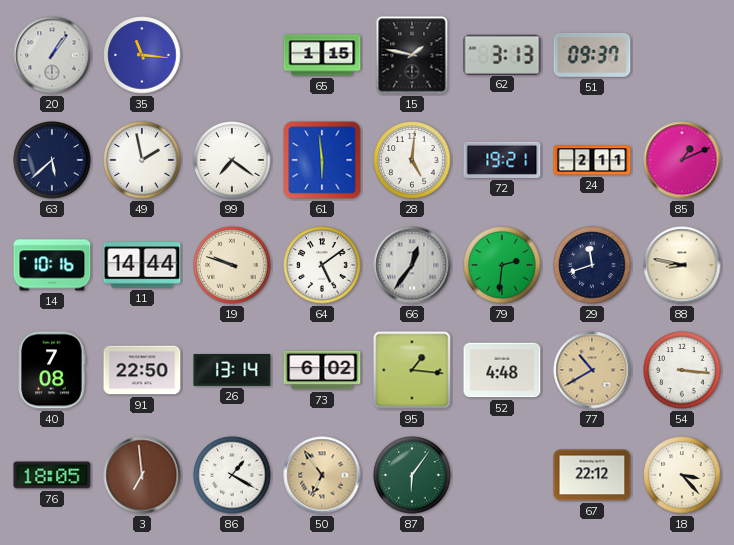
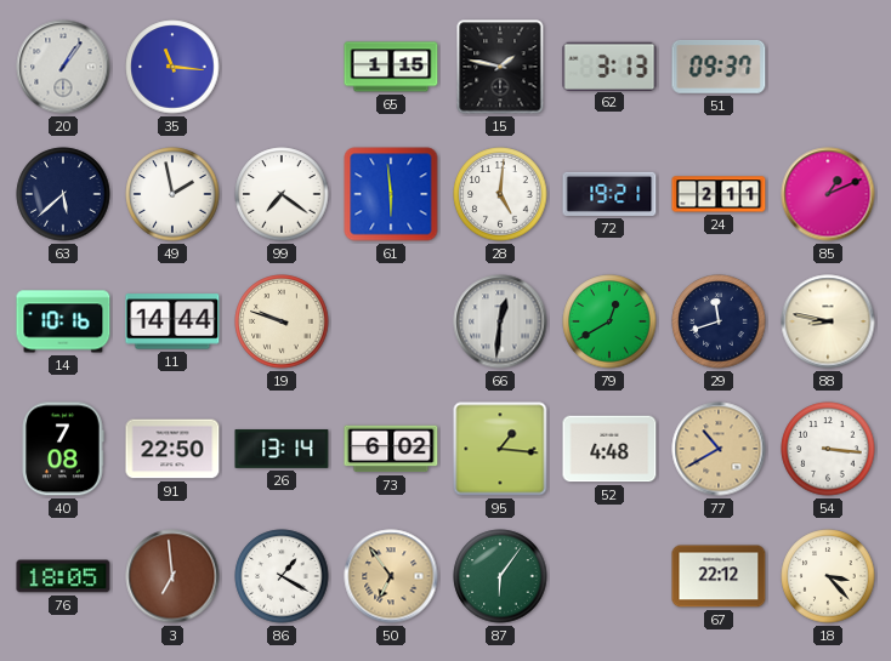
64: 5:09 -> none
66: 12:36 -> 12:31
79: 2:31 -> 12:40
